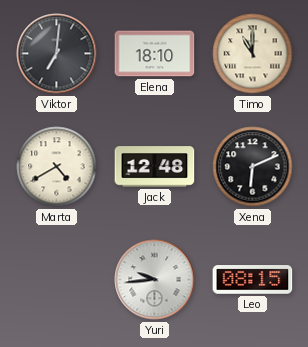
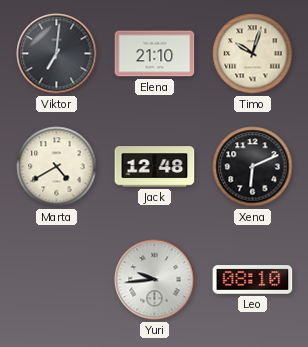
Elena: 18:10 -> 21:10
Timo: 11:00 -> 10:03
Leo: 08:15 -> 08:10
